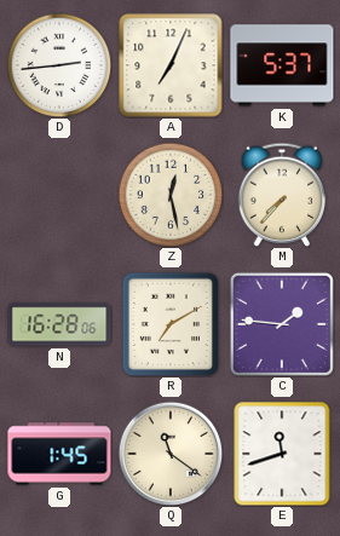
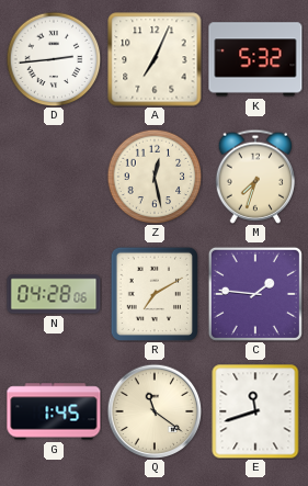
K: 5:37 -> 5:32
M: 7:37 -> 7:33
N: 16:28 -> 04:28
